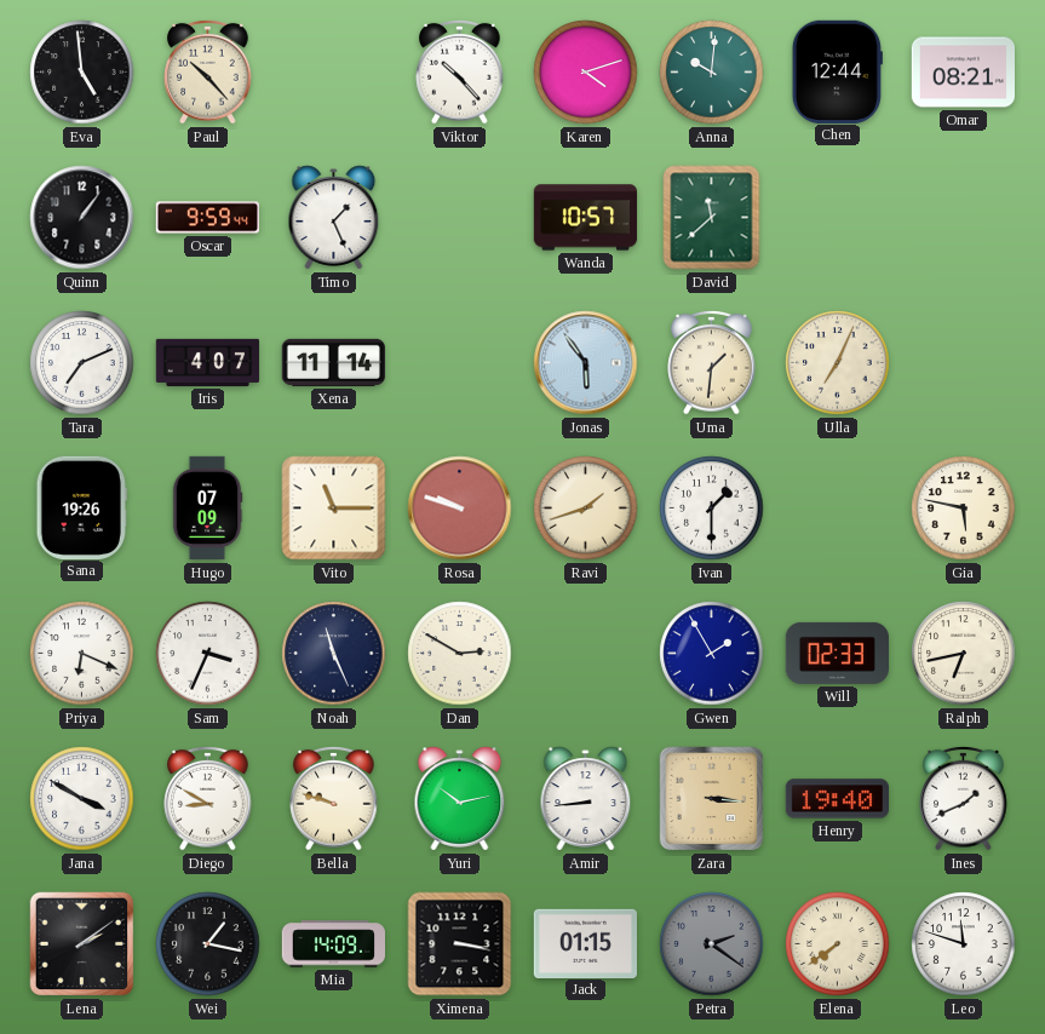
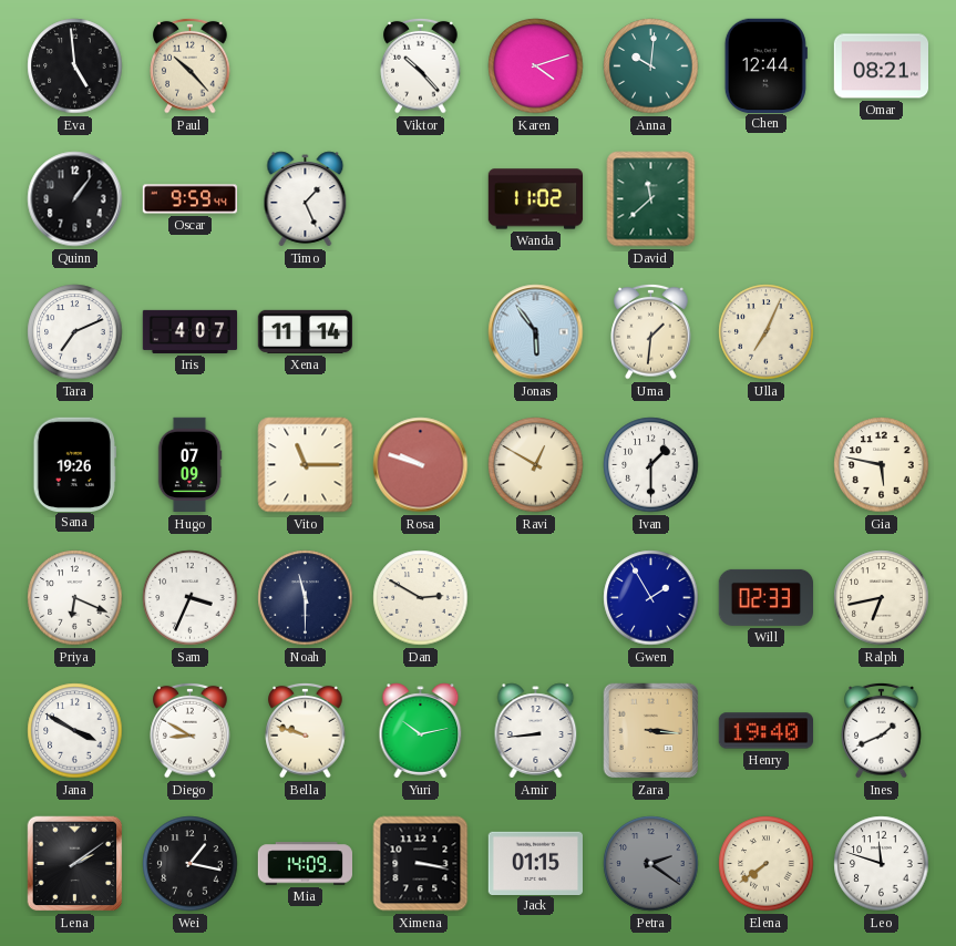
Wanda: 10:57 -> 11:02
Ravi: 1:42 -> 12:50
Noah: 11:26 -> 11:30
